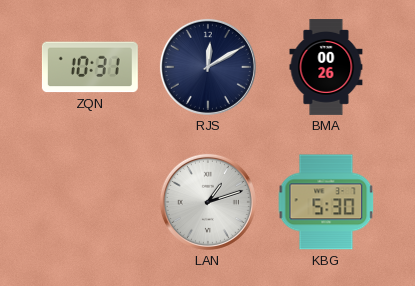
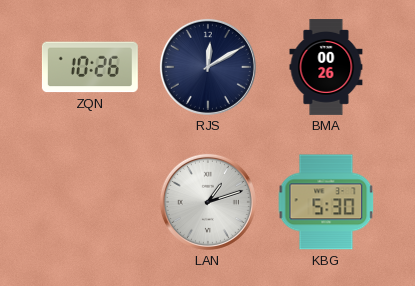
ZQN: 10:31 -> 10:26
